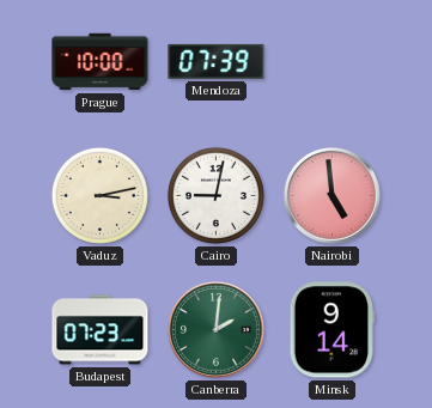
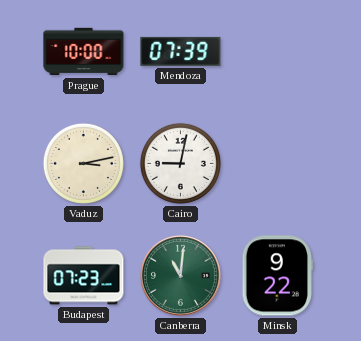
Nairobi: 4:59 -> none
Canberra: 2:01 -> 11:01
Minsk: 9:14 -> 9:22
